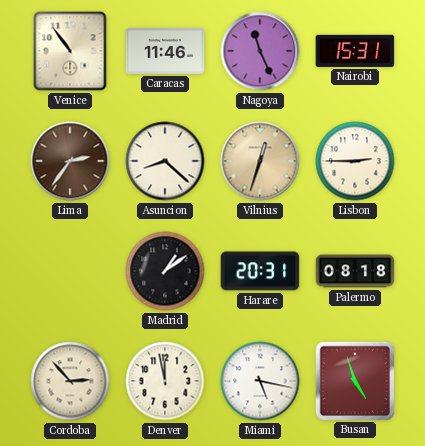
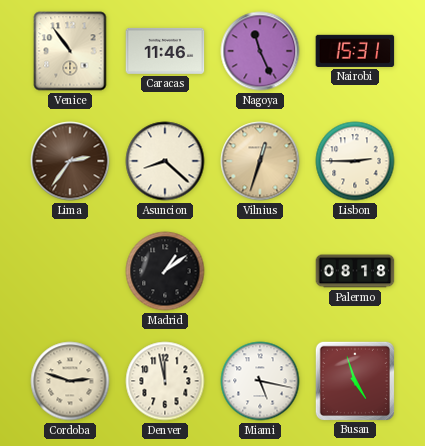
Harare: 20:31 -> none
Cordoba: 2:53 -> 2:48
